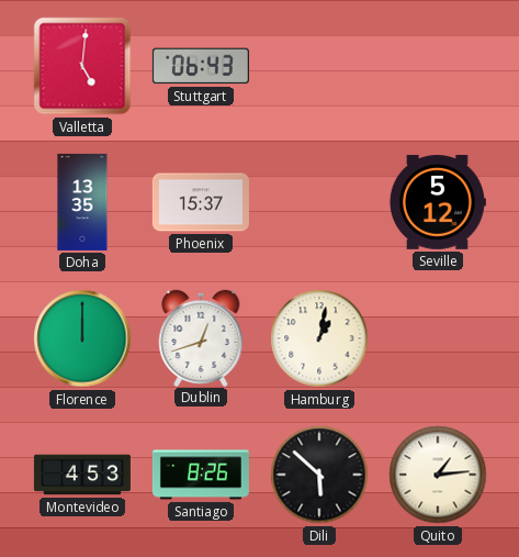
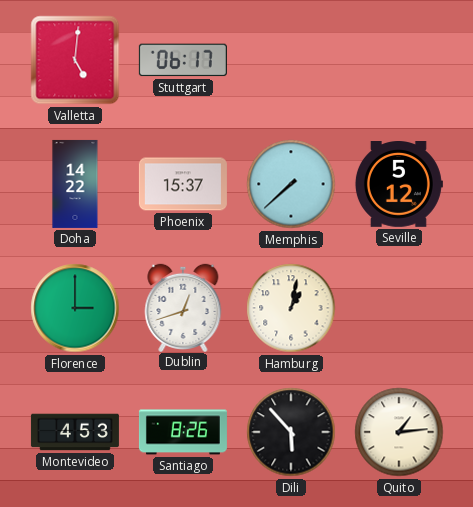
Stuttgart: 06:43 -> 06:17
Doha: 13:35 -> 14:22
Memphis: none -> 7:38
Florence: 12:00 -> 3:00
Dili: 5:52 -> 5:53
